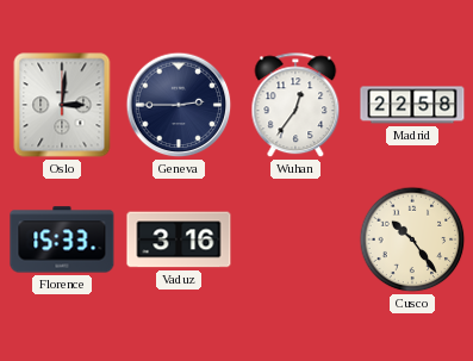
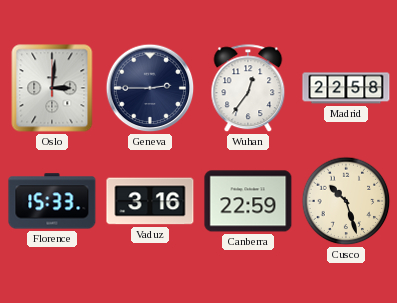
Canberra: none -> 22:59
Cusco: 10:24 -> 10:27
